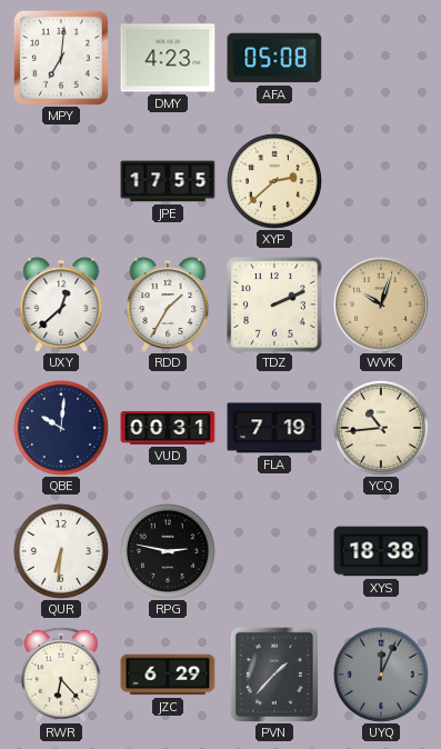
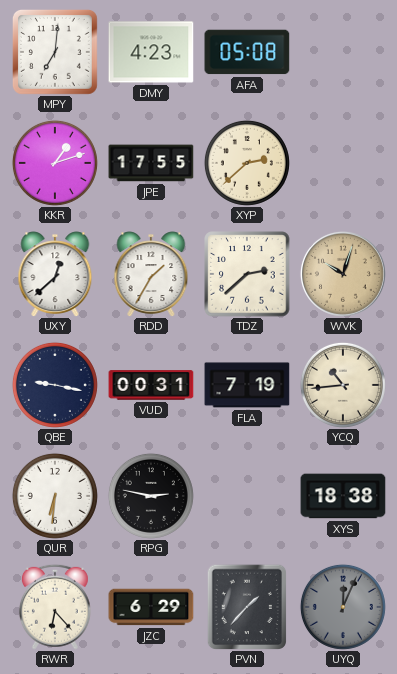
KKR: none -> 1:12
TDZ: 2:11 -> 2:38
QBE: 10:01 -> 9:17
